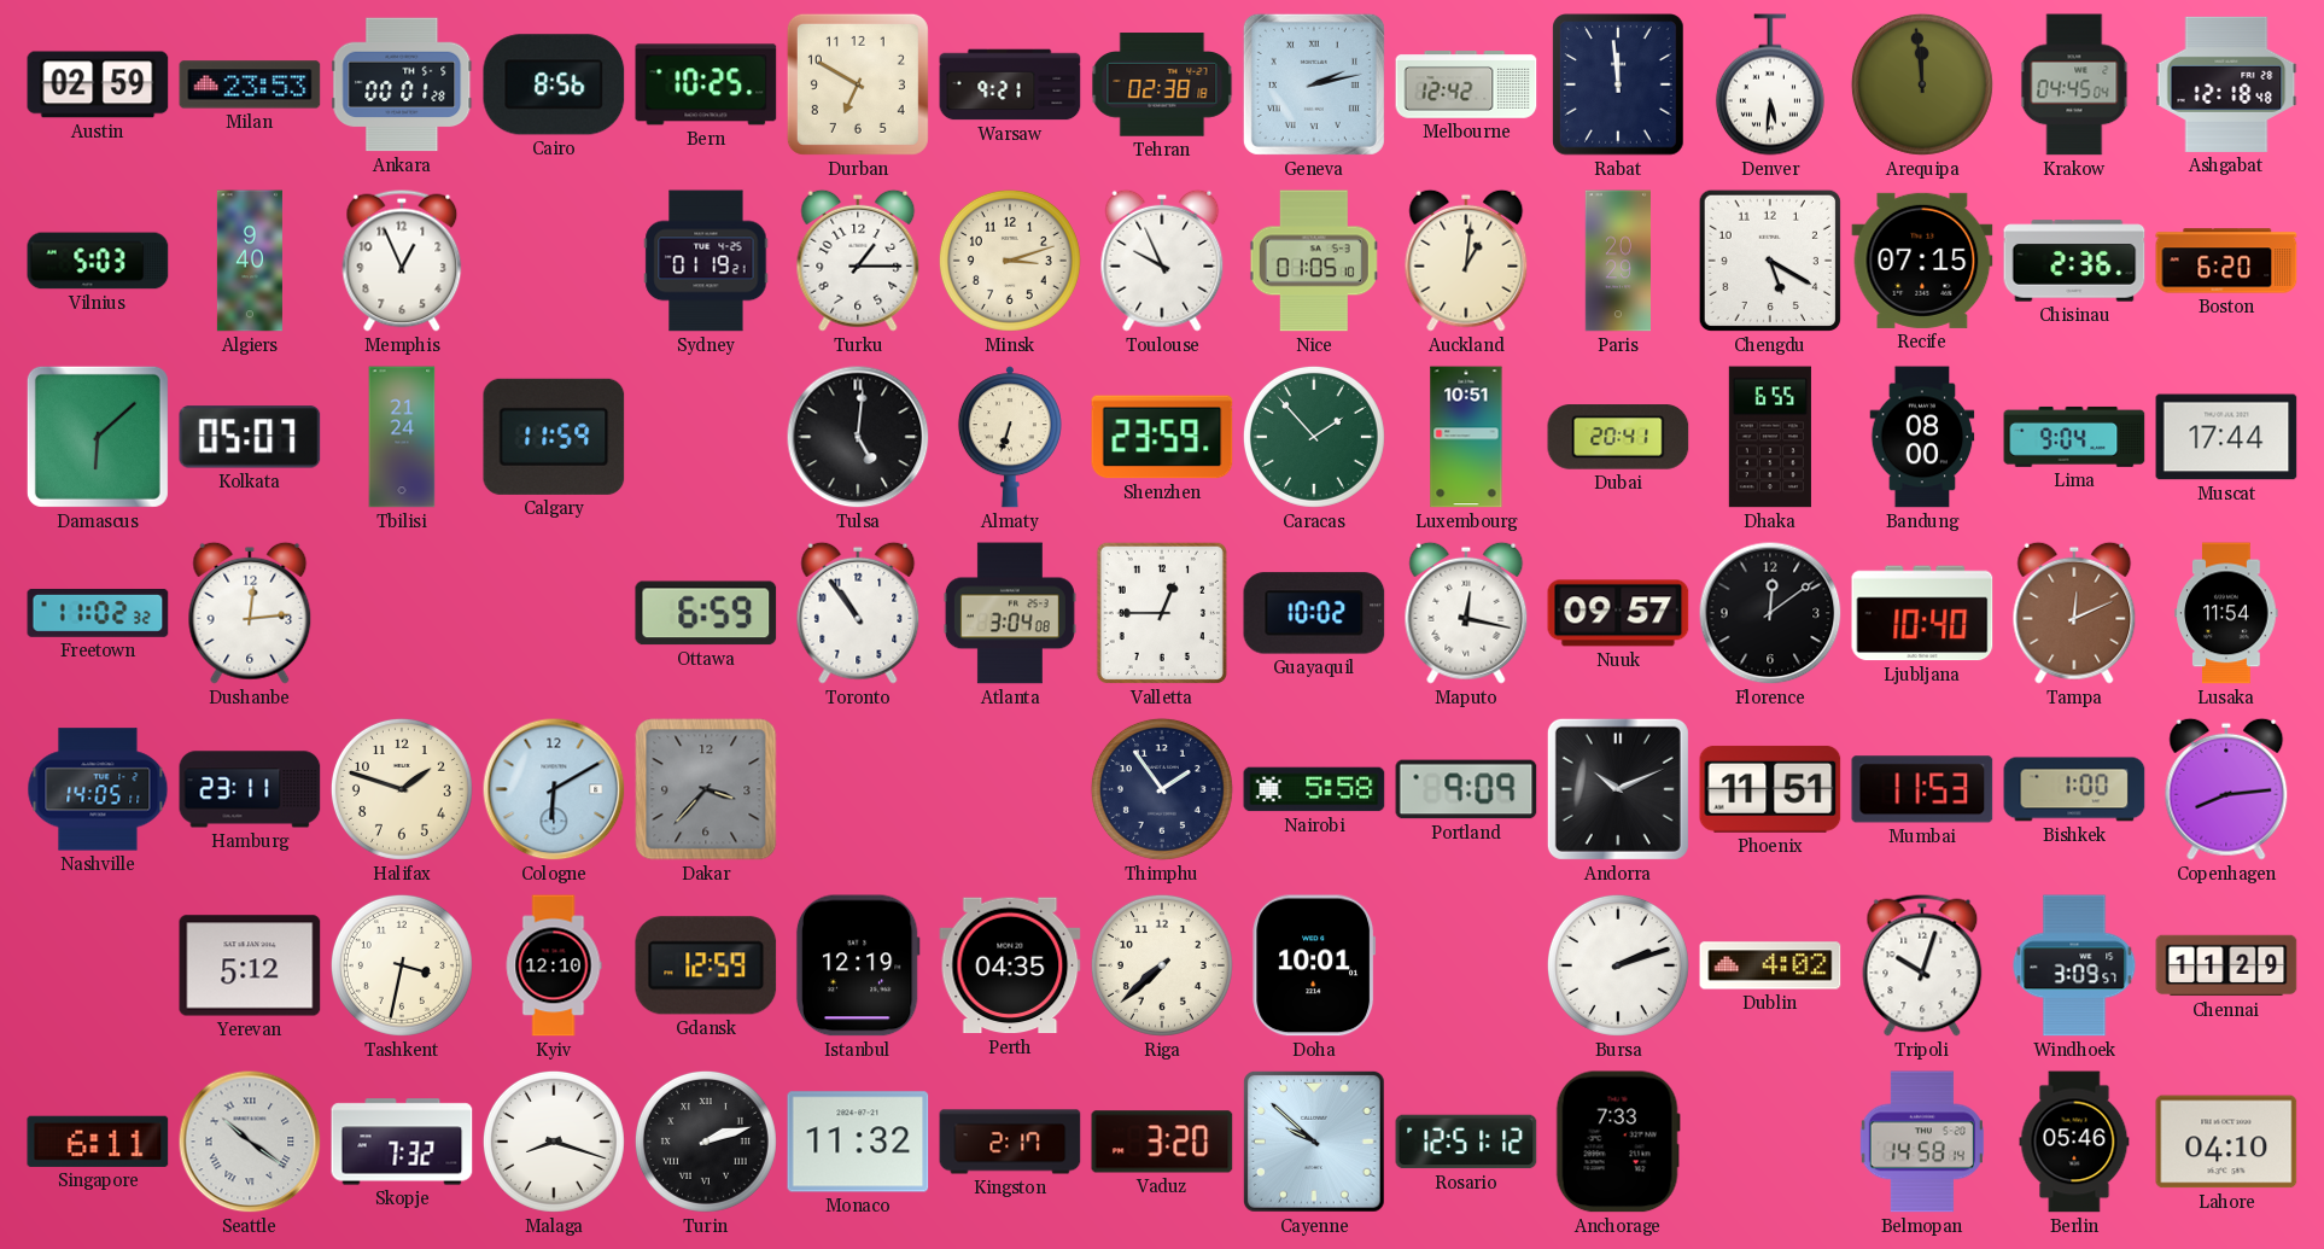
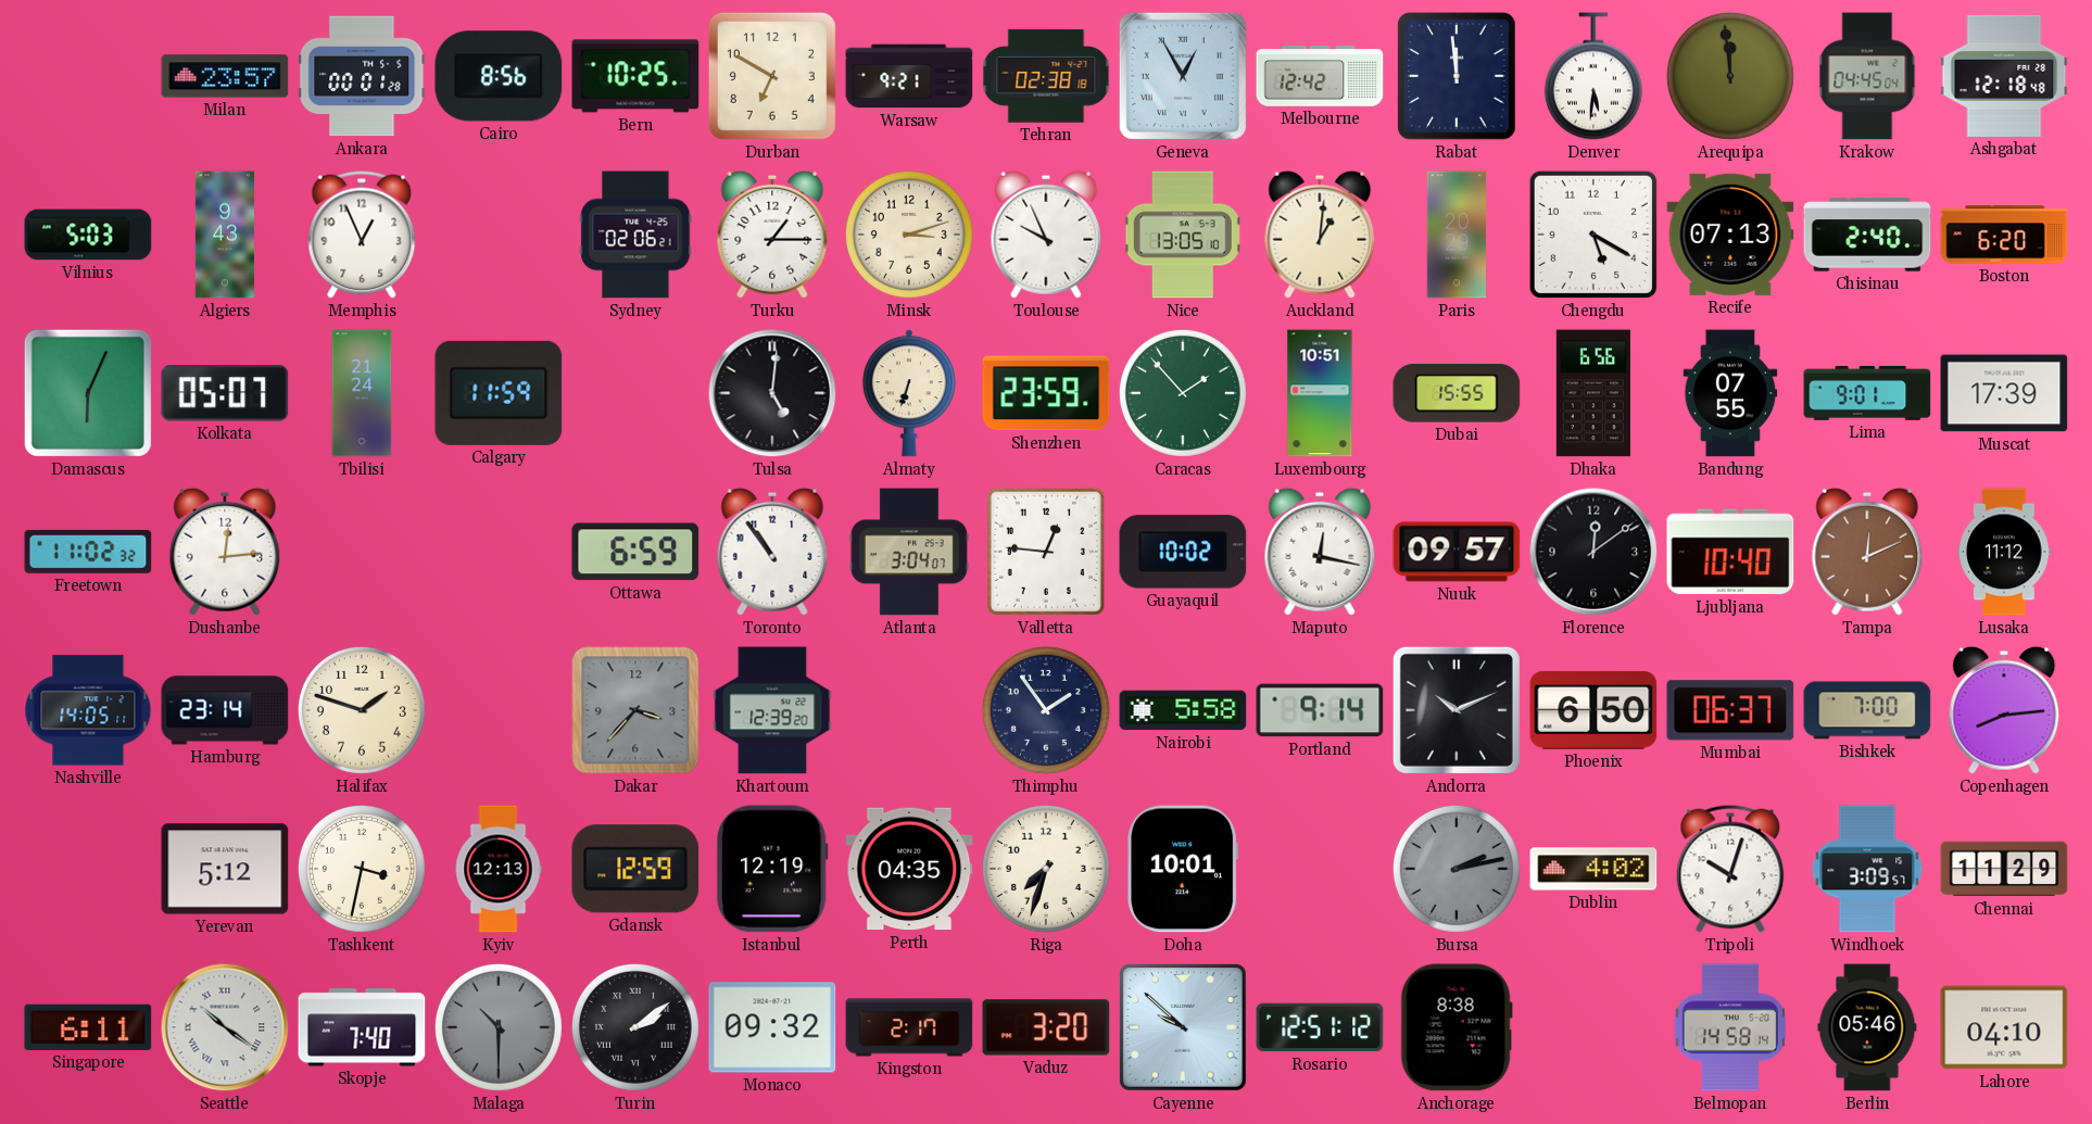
Austin: 02:59 -> none
Milan: 23:53 -> 23:57
Geneva: 2:13 -> 12:55
Algiers: 9:40 -> 9:43
Sydney: 01:19 -> 02:06
Nice: 01:05 -> 13:05
Recife: 07:15 -> 07:13
Chisinau: 2:36 -> 2:40
Damascus: 6:08 -> 6:04
Dubai: 20:41 -> 15:55
Dhaka: 6:55 -> 6:56
Bandung: 08:00 -> 07:55
Lima: 9:04 -> 9:01
Muscat: 17:44 -> 17:39
Atlanta: 3:04:08 -> 3:04:07
Valletta: 12:45 -> 12:46
Lusaka: 11:54 -> 11:12
Hamburg: 23:11 -> 23:14
Cologne: 6:10 -> none
Khartoum: none -> 12:39
Portland: 9:09 -> 9:14
Phoenix: 11:51 -> 6:50
Mumbai: 11:53 -> 06:37
Bishkek: 1:00 -> 7:00
Kyiv: 12:10 -> 12:13
Riga: 7:38 -> 7:33
Bursa: 2:12 -> 2:13
Bursa dial: white -> grey
Skopje: 7:32 -> 7:40
Malaga: 8:18 -> 10:30
Malaga dial: white -> grey
Turin: 2:12 -> 2:09
Monaco: 11:32 -> 09:32
Anchorage: 7:33 -> 8:38
